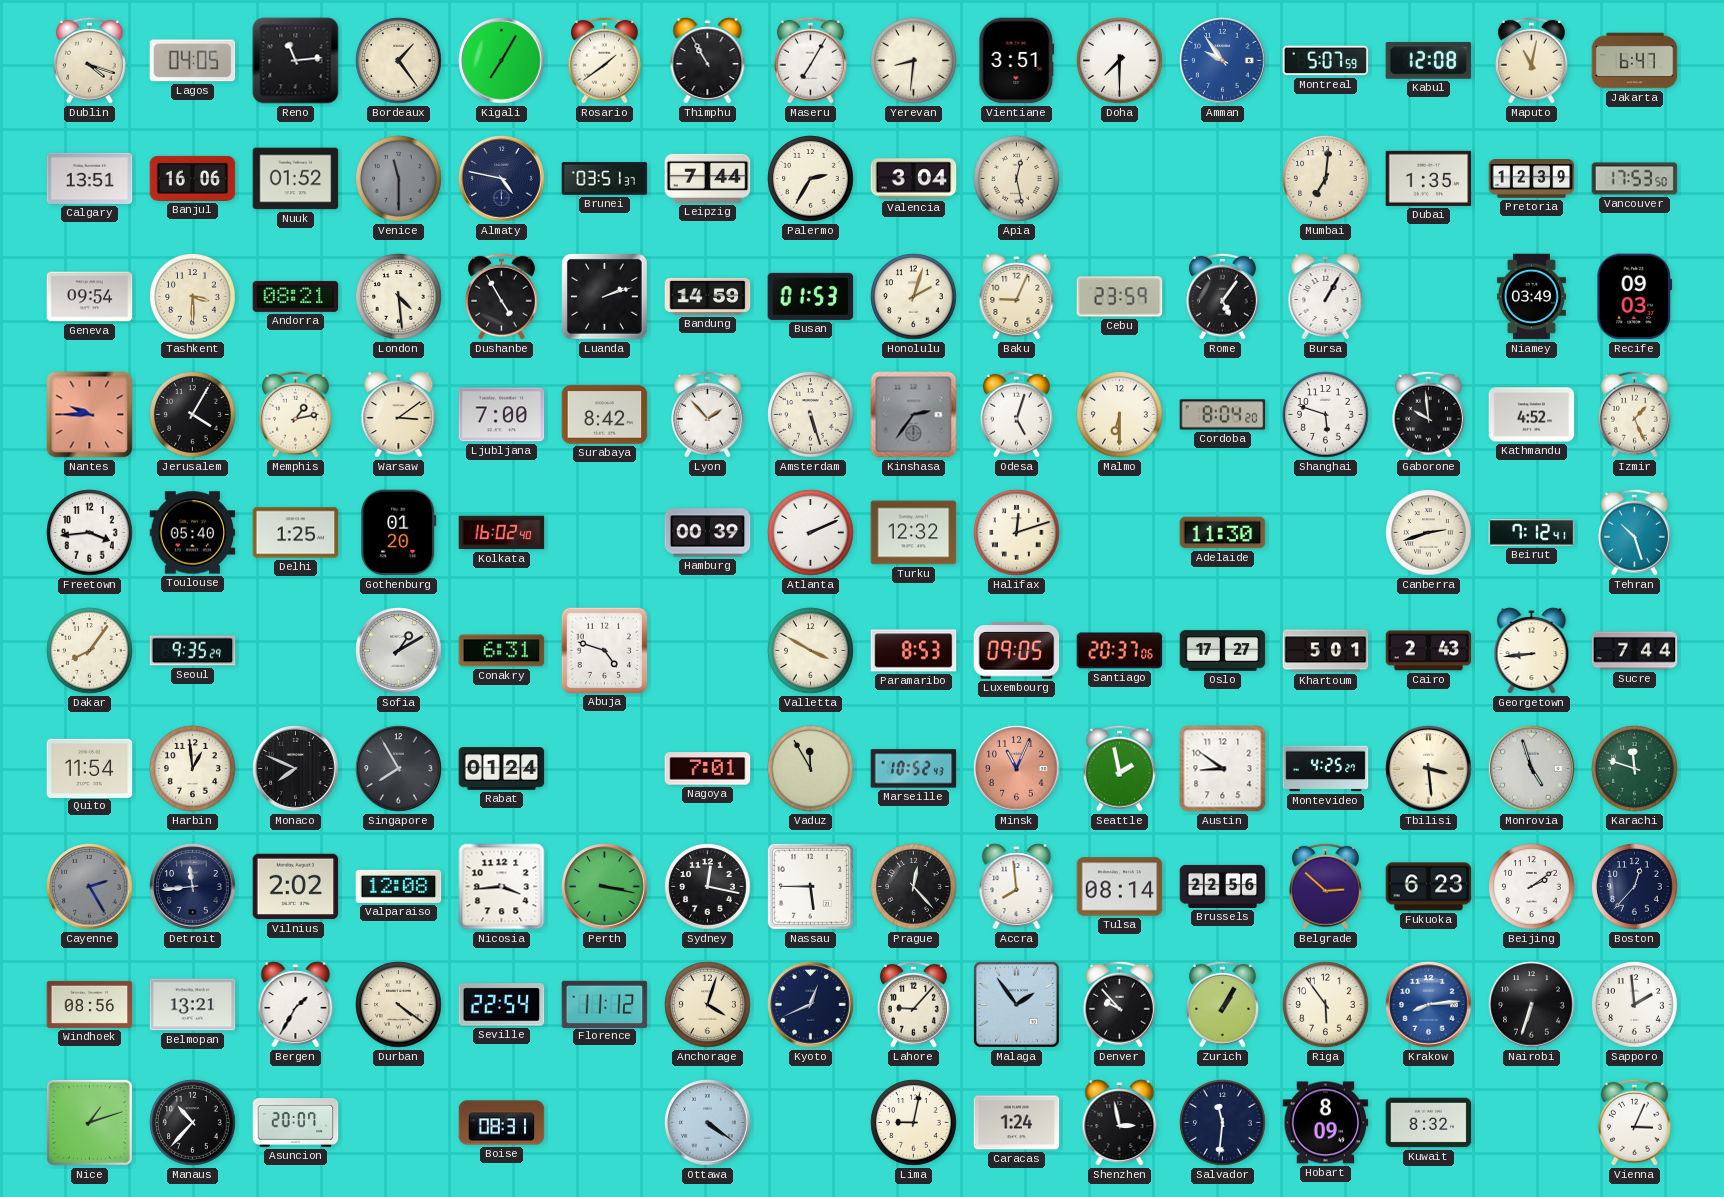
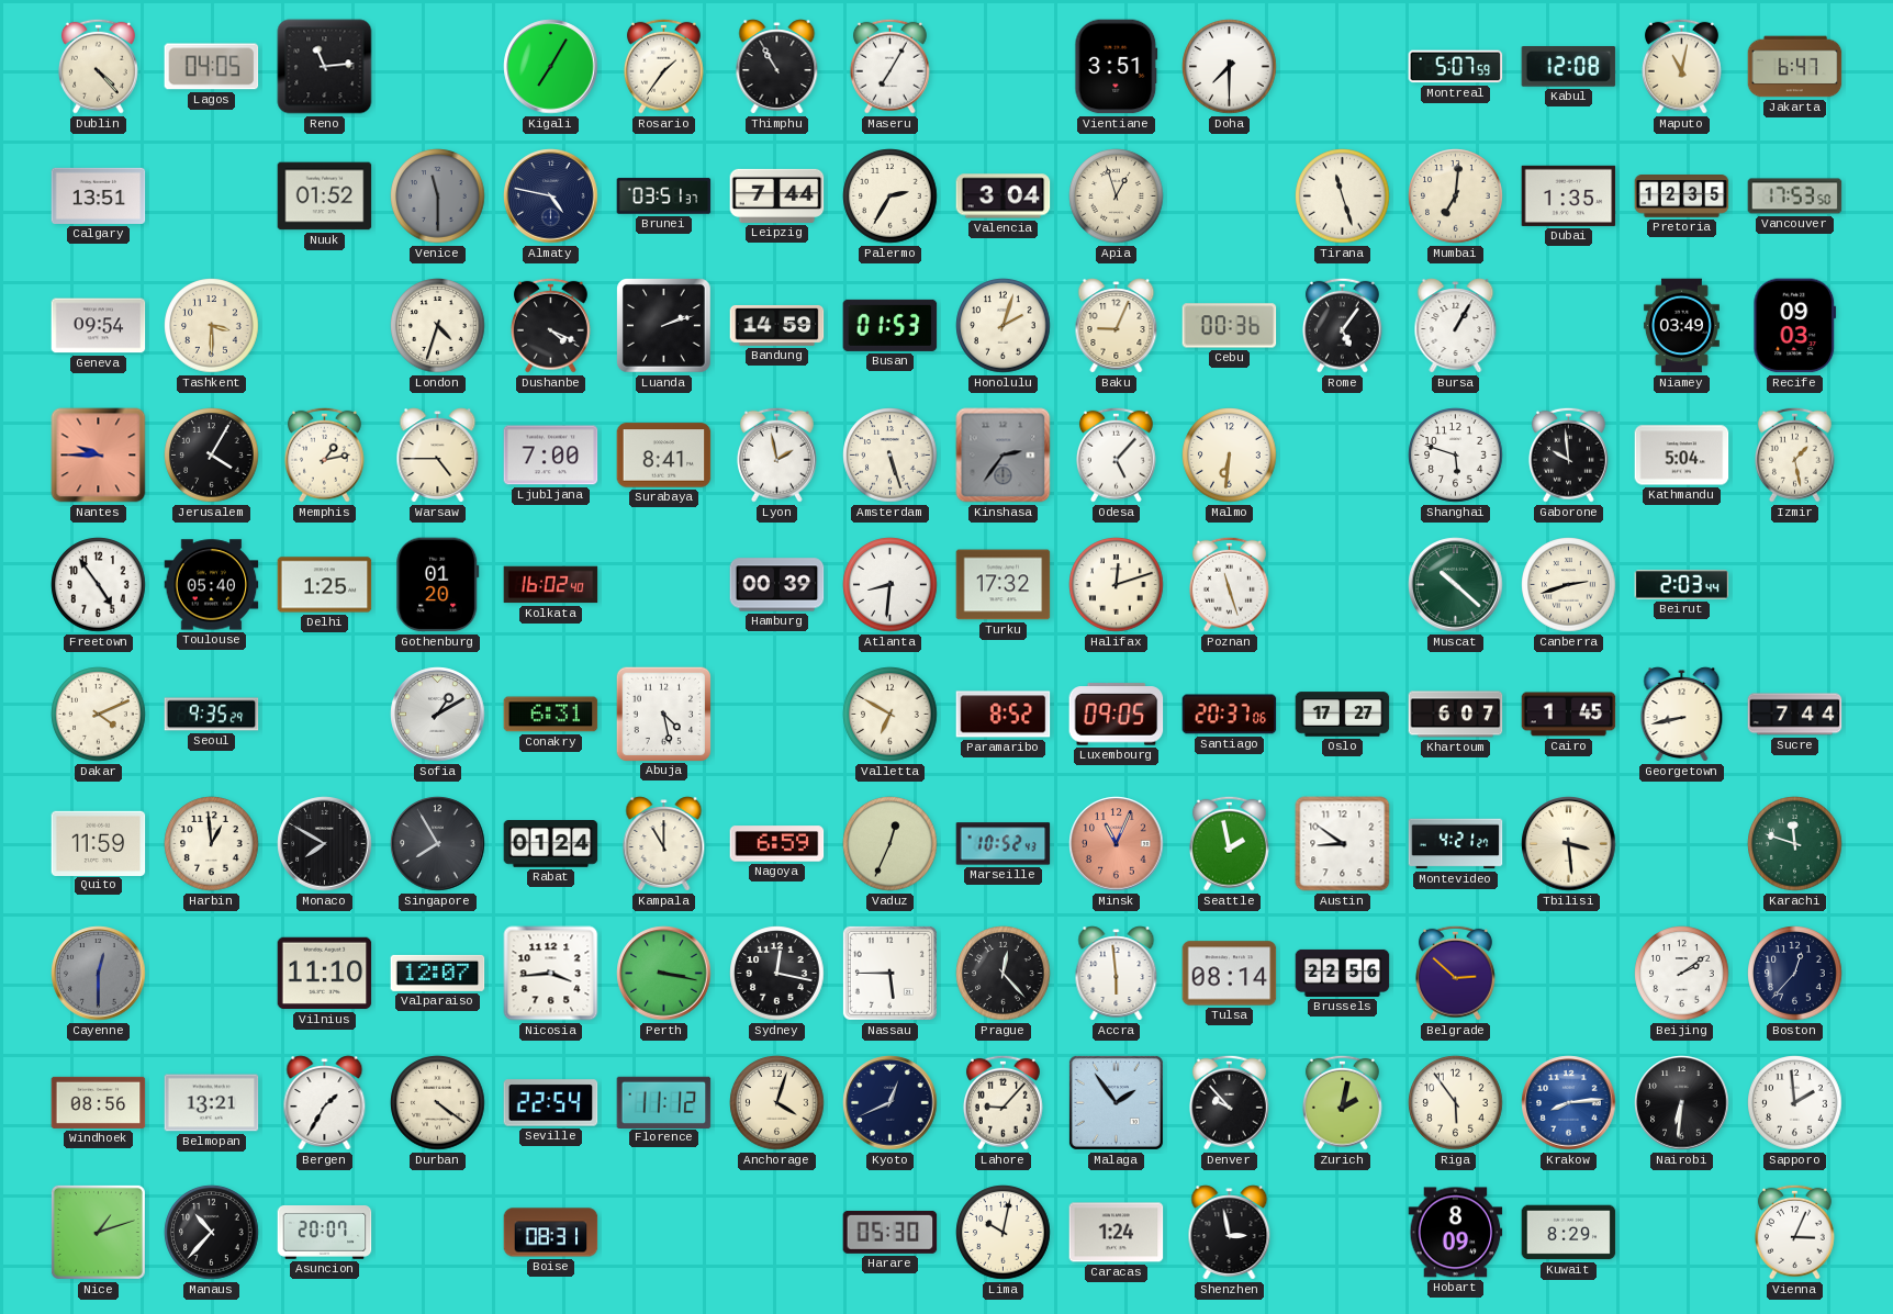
Dublin: 4:18 -> 4:23
Bordeaux: 1:24 -> none
Rosario: 1:39 -> 1:36
Yerevan: 8:31 -> none
Amman: 9:54 -> none
Banjul: 16:06 -> none
Apia: 12:28 -> 12:57
Tirana: none -> 11:27
Pretoria: 12:39 -> 12:35
Andorra: 08:21 -> none
London: 4:29 -> 4:33
Dushanbe: 4:55 -> 4:19
Cebu: 23:59 -> 00:36
Warsaw: 3:09 -> 4:45
Surabaya: 8:42 -> 8:41
Lyon: 1:53 -> 1:58
Odesa: 5:03 -> 5:07
Malmo: 6:30 -> 6:31
Cordoba: 8:04 -> none
Kathmandu: 4:52 -> 5:04
Izmir: 1:26 -> 1:28
Freetown: 3:44 -> 4:54
Atlanta: 2:11 -> 8:31
Turku: 12:32 -> 17:32
Poznan: none -> 11:27
Adelaide: 11:30 -> none
Muscat: none -> 10:22
Beirut: 7:12 -> 2:03
Tehran: 10:27 -> none
Dakar: 8:06 -> 4:11
Abuja: 4:48 -> 4:28
Valletta: 3:50 -> 6:50
Paramaribo: 8:53 -> 8:52
Khartoum: 5:01 -> 6:07
Cairo: 2:43 -> 1:45
Georgetown: 8:44 -> 8:43
Quito: 11:54 -> 11:59
Monaco: 7:49 -> 7:50
Kampala: none -> 11:00
Nagoya: 7:01 -> 6:59
Vaduz: 11:55 -> 12:34
Montevideo: 4:25 -> 4:21
Monrovia: 4:57 -> none
Cayenne: 2:25 -> 12:30
Detroit: 11:44 -> none
Vilnius: 2:02 -> 11:10
Valparaiso: 12:08 -> 12:07
Accra: 7:59 -> 5:59
Fukuoka: 6:23 -> none
Zurich: 1:05 -> 2:02
Nairobi: 6:33 -> 6:31
Ottawa: 4:21 -> none
Harare: none -> 05:30
Lima: 9:02 -> 10:02
Salvador: 11:31 -> none
Kuwait: 8:32 -> 8:29
